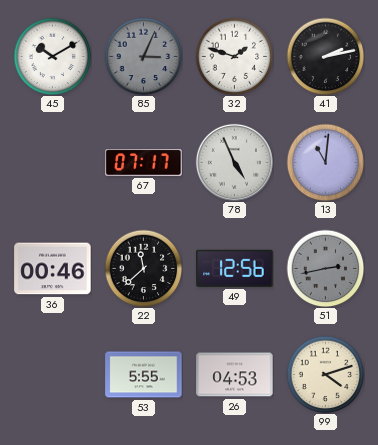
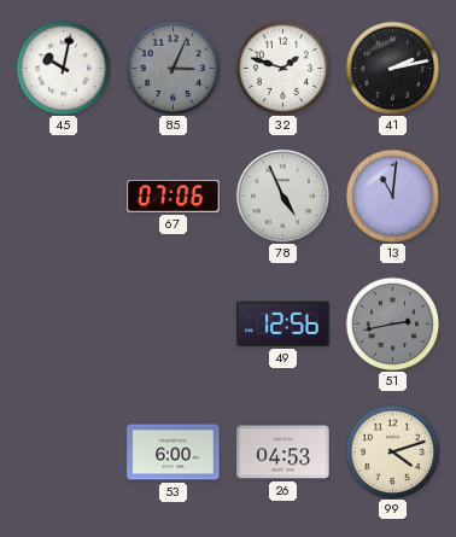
45: 10:10 -> 10:02
67: 07:17 -> 07:06
36: 00:46 -> none
22: 11:38 -> none
53: 5:55 -> 6:00
